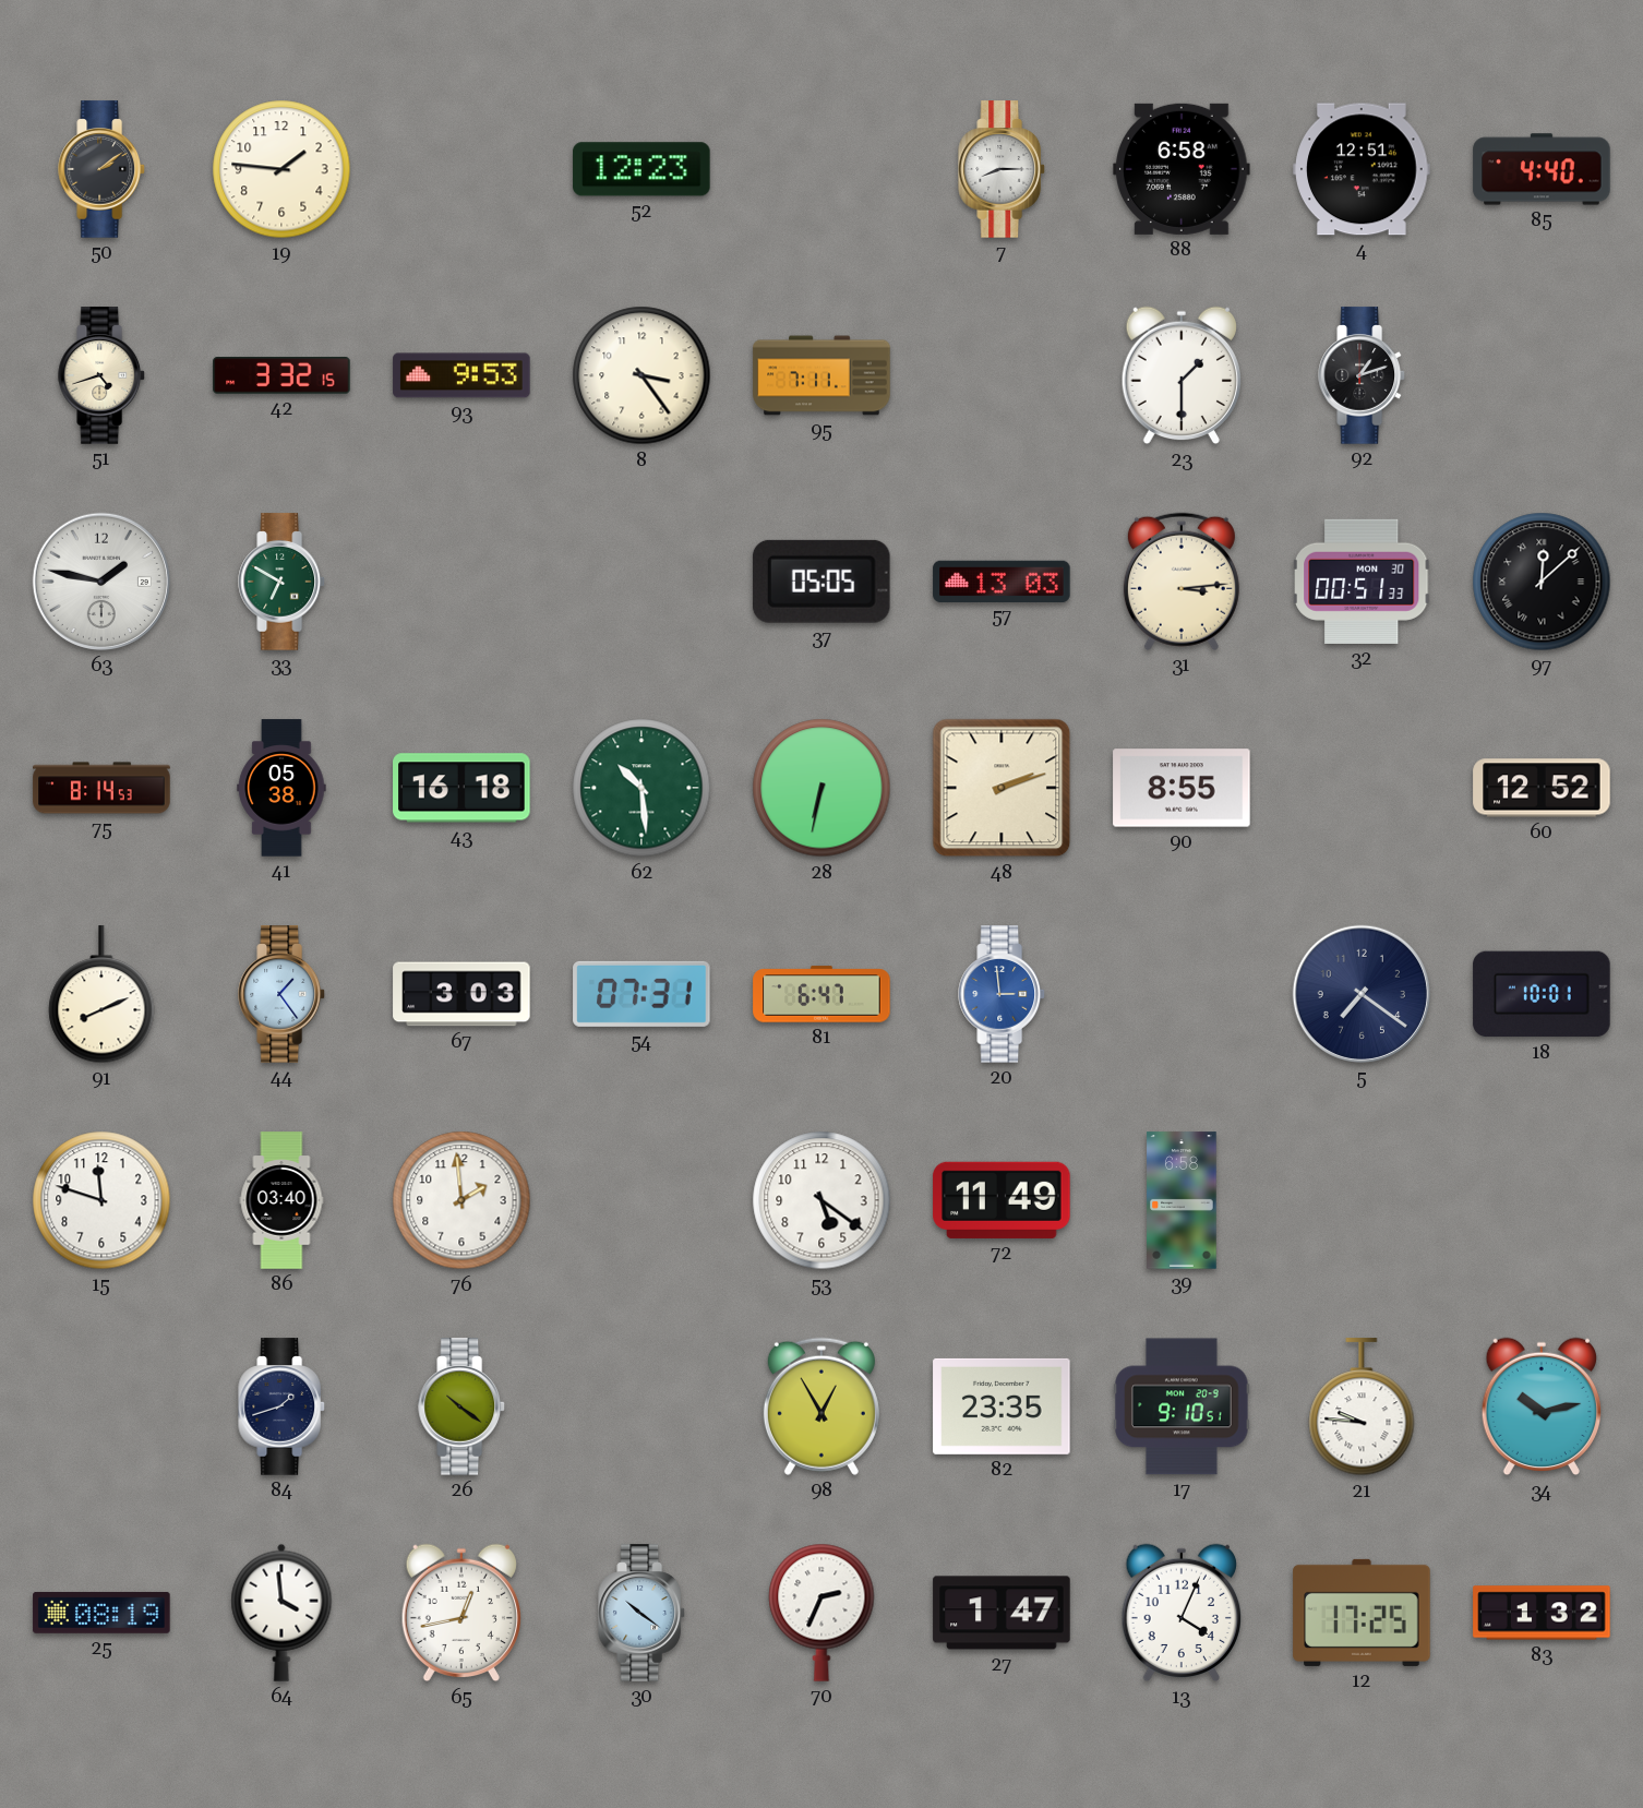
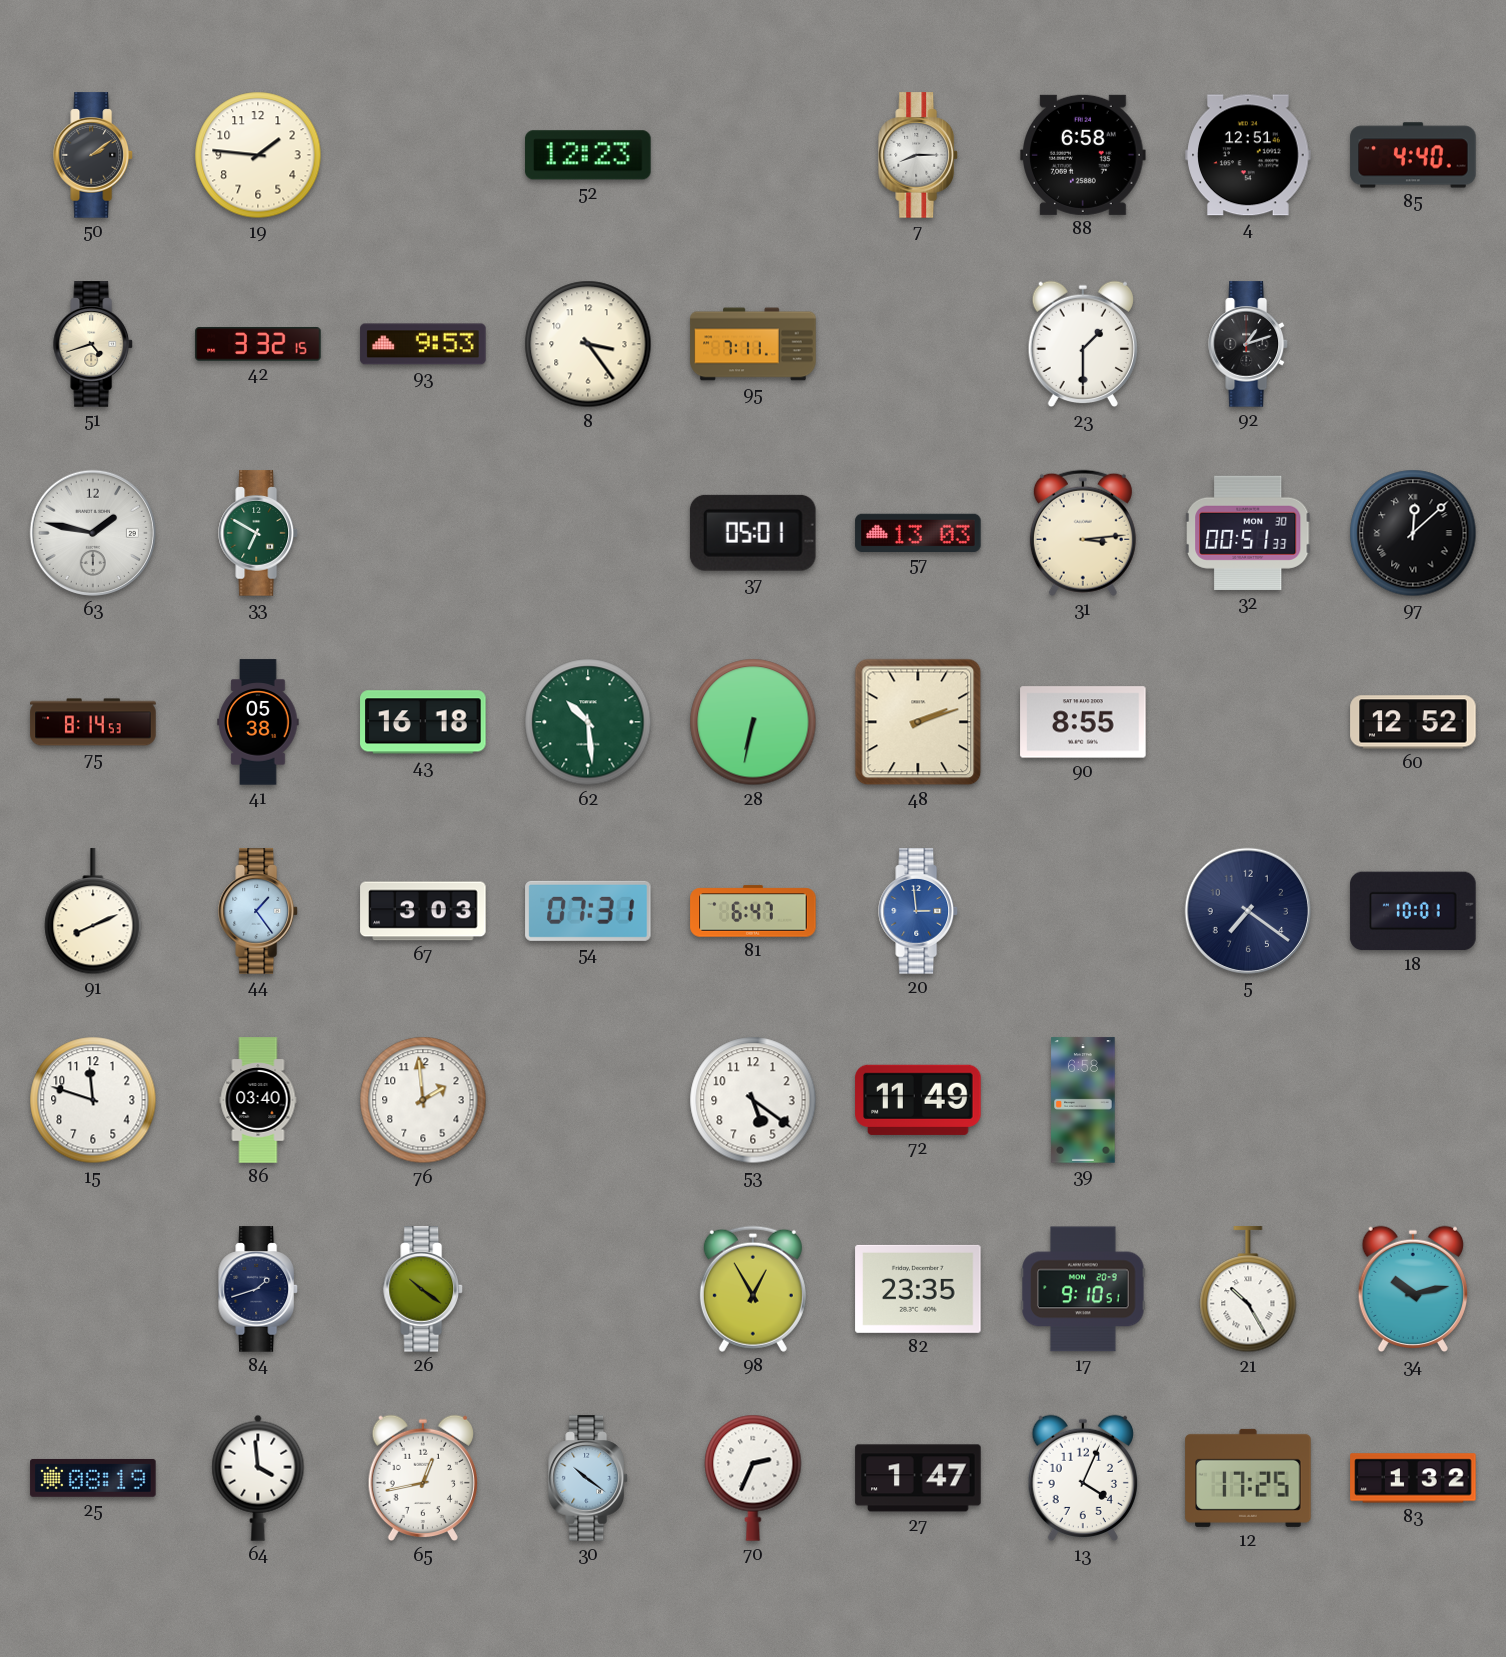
37: 05:05 -> 05:01
21: 9:46 -> 10:25
